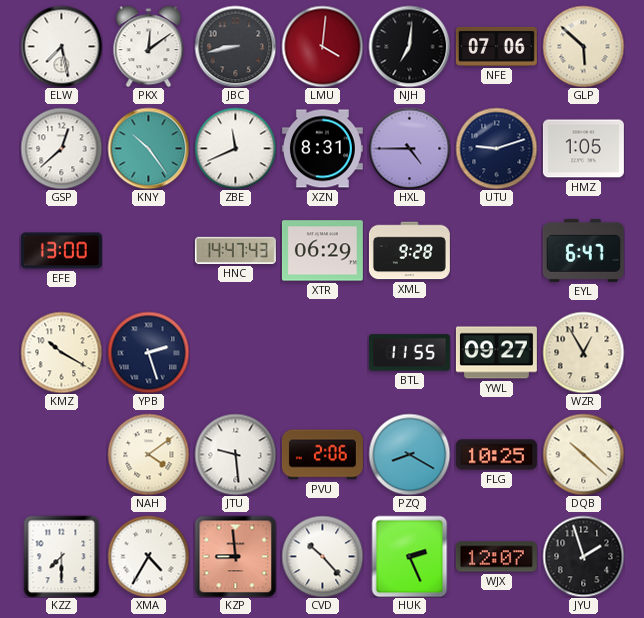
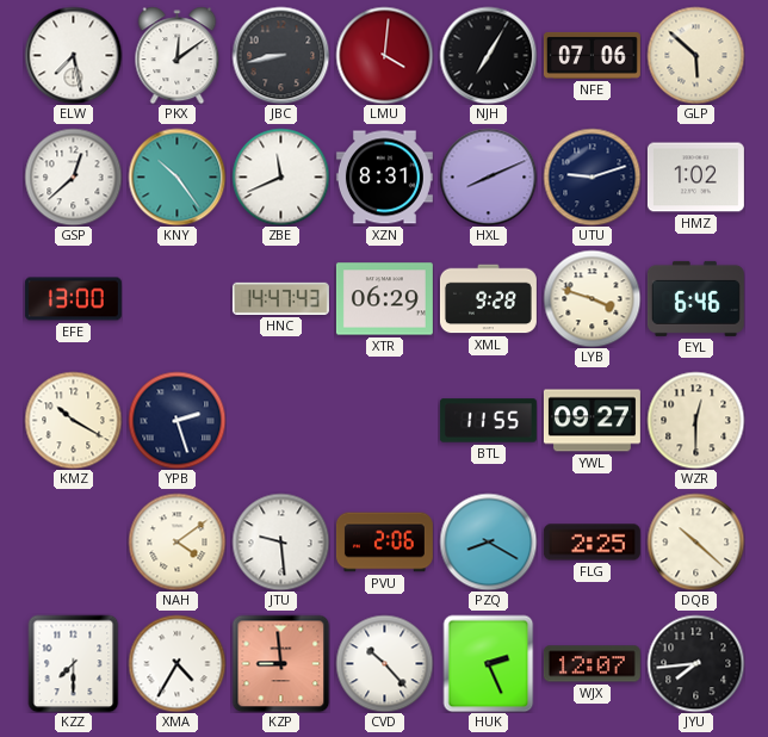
NJH: 7:01 -> 7:05
HXL: 4:45 -> 8:11
HMZ: 1:05 -> 1:02
LYB: none -> 3:48
EYL: 6:47 -> 6:46
WZR: 12:55 -> 12:30
FLG: 10:25 -> 2:25
JYU: 1:57 -> 7:44
